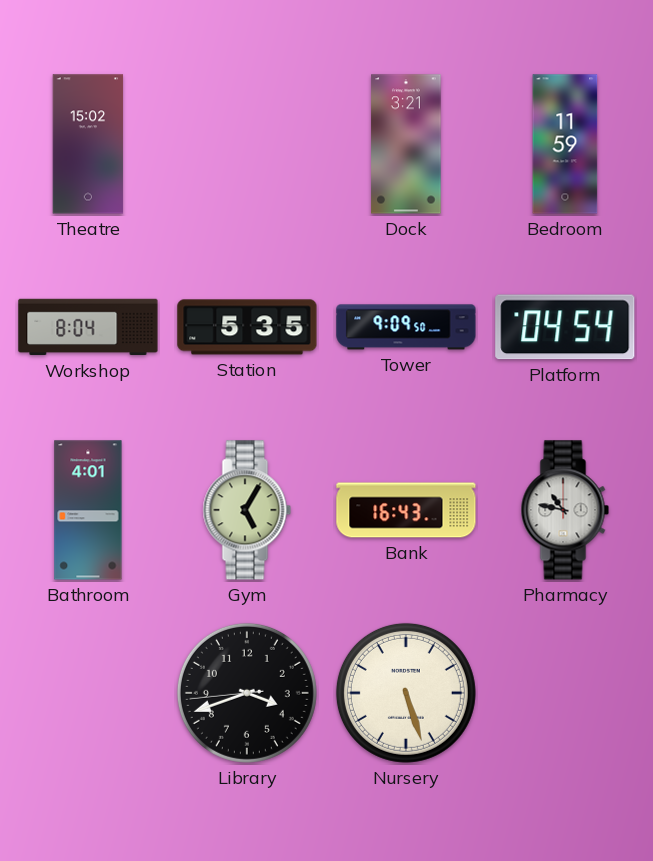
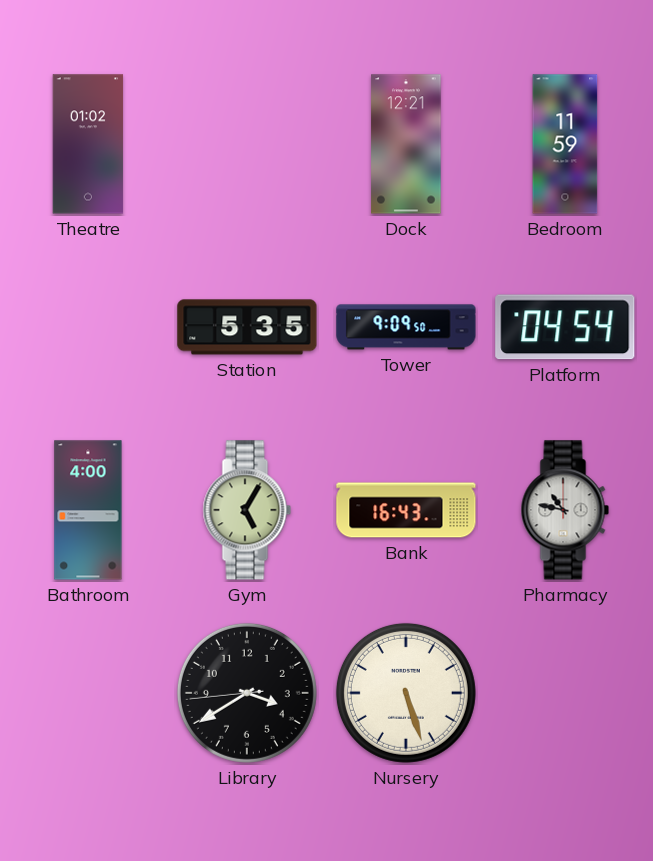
Theatre: 15:02 -> 01:02
Dock: 3:21 -> 12:21
Workshop: 8:04 -> none
Bathroom: 4:01 -> 4:00
Library: 3:41 -> 3:39
